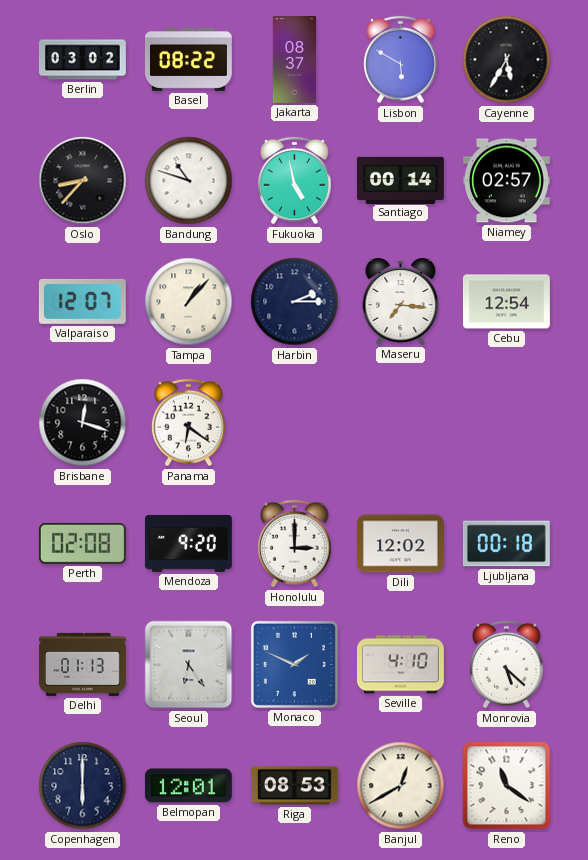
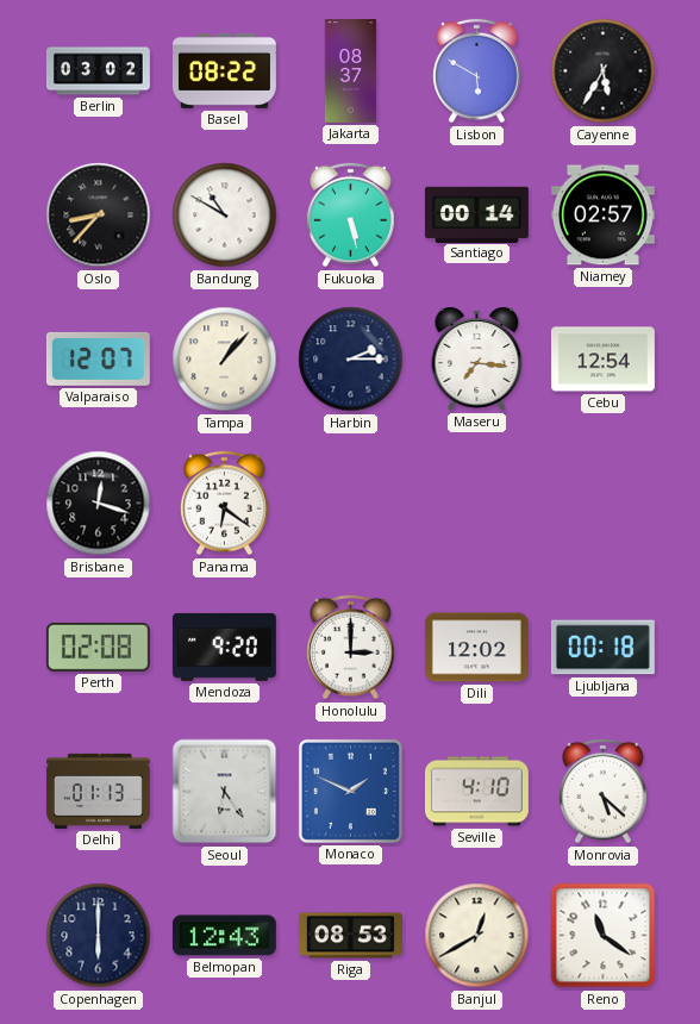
Bandung: 10:48 -> 10:50
Fukuoka: 4:58 -> 5:28
Belmopan: 12:01 -> 12:43
